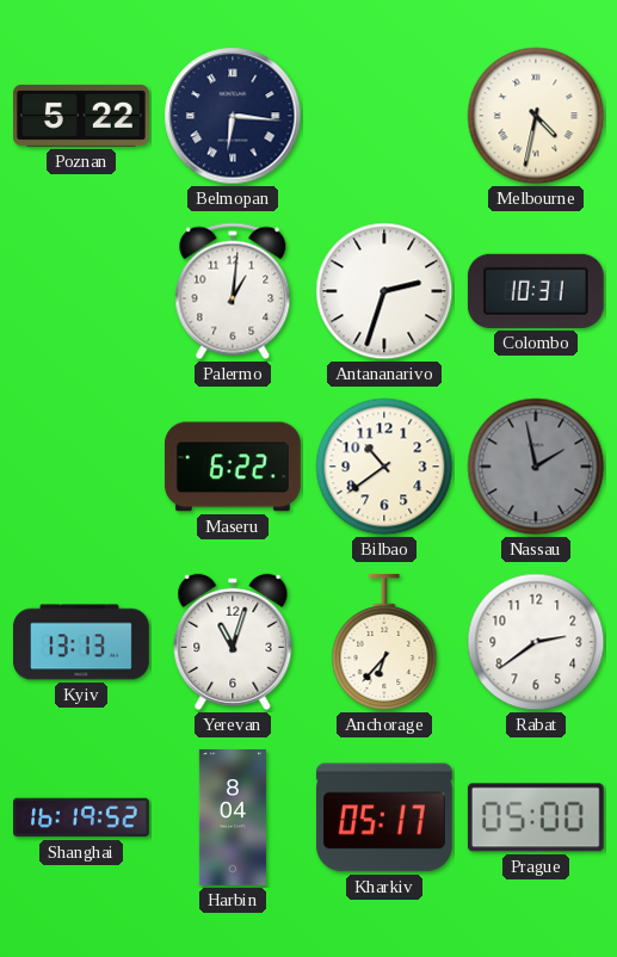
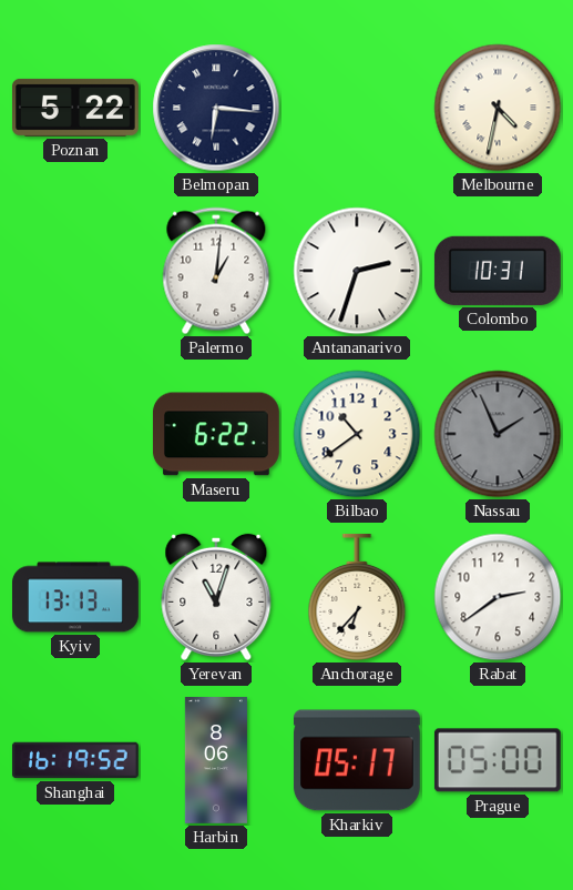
Nassau: 1:58 -> 1:56
Harbin: 8:04 -> 8:06
